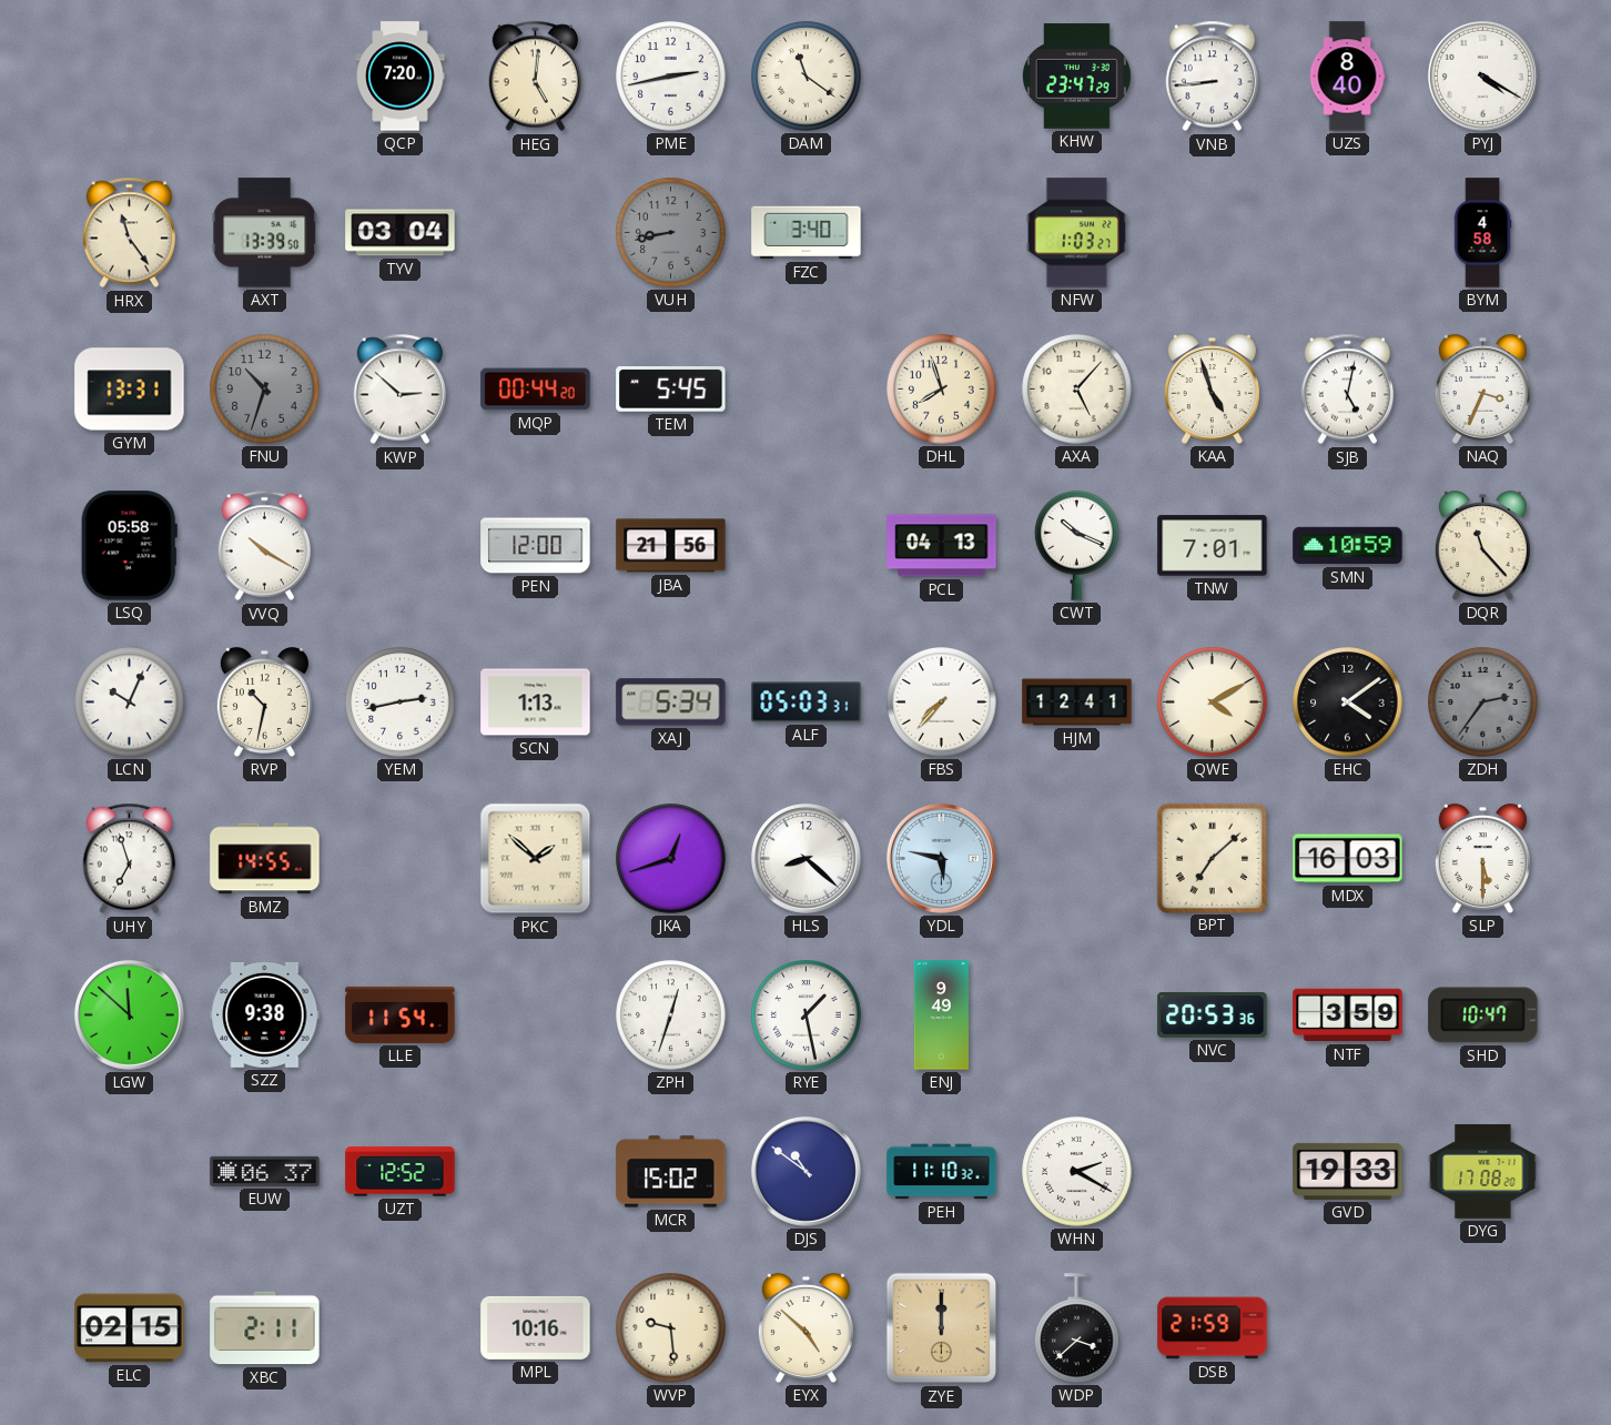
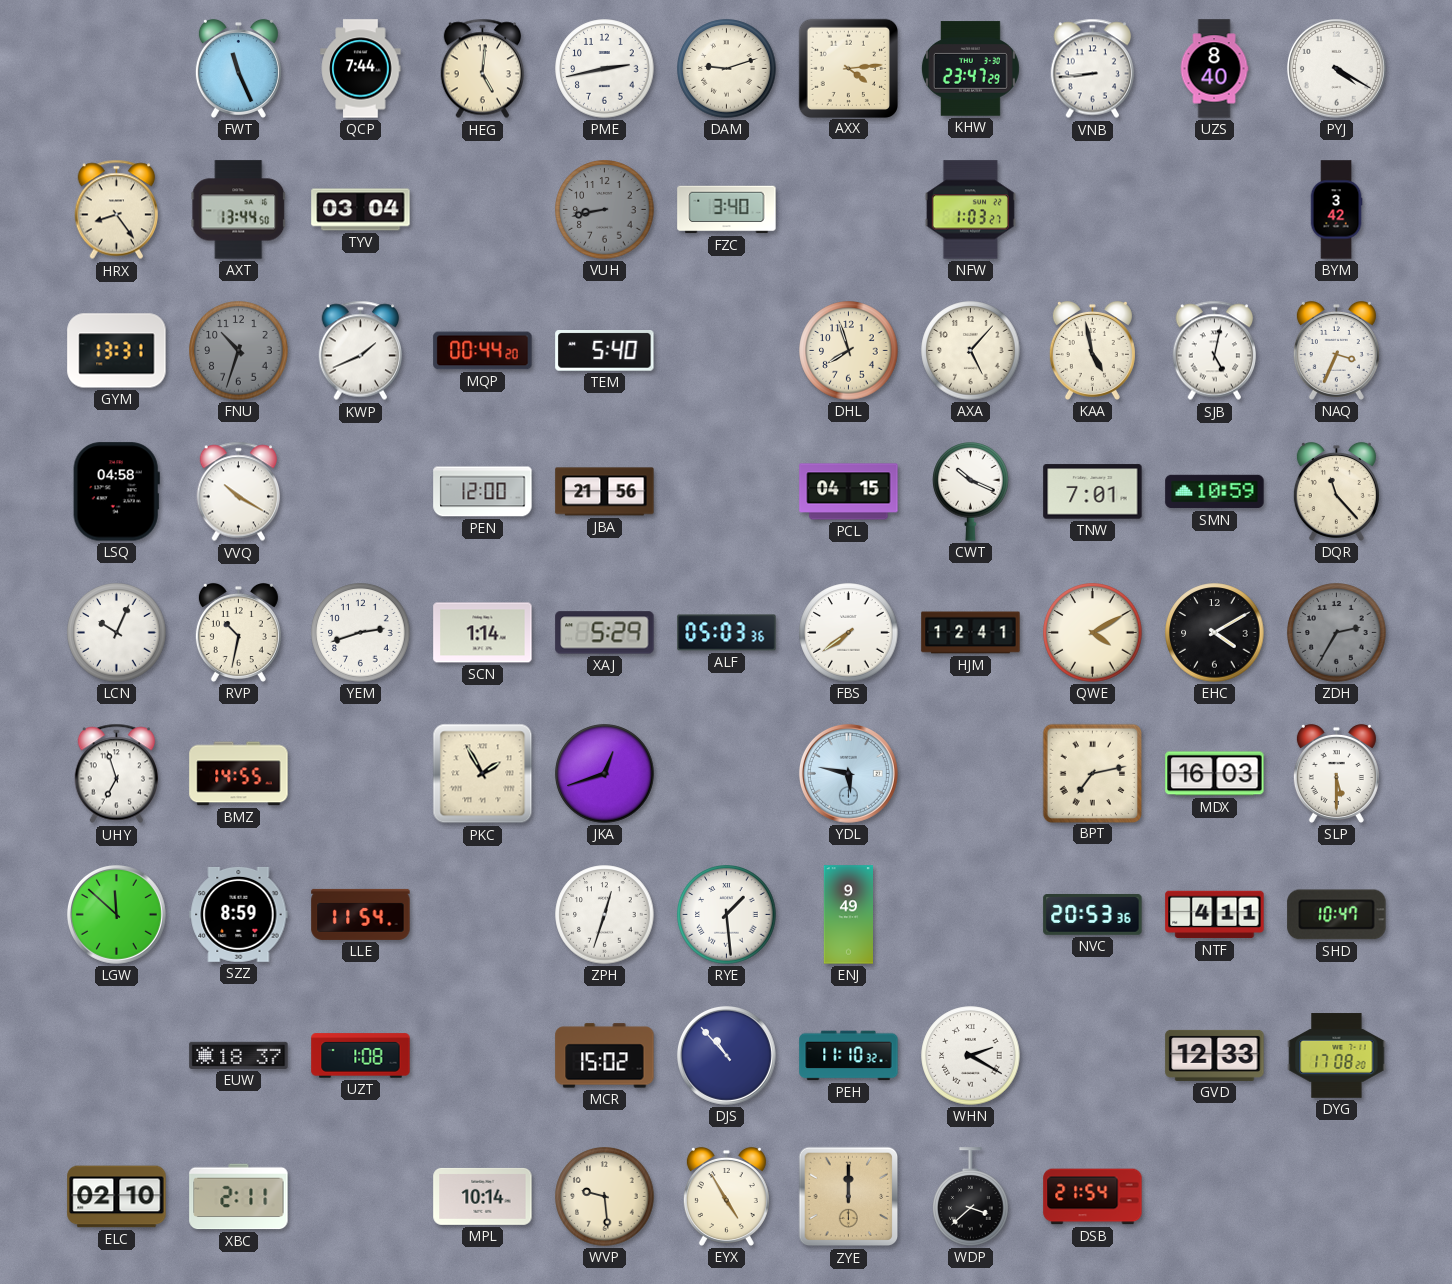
FWT: none -> 11:26
QCP: 7:20 -> 7:44
DAM: 11:21 -> 9:12
AXX: none -> 4:14
HRX: 11:24 -> 8:24
AXT: 13:39 -> 13:44
BYM: 4:58 -> 3:42
KWP: 2:52 -> 1:41
TEM: 5:45 -> 5:40
KAA: 4:57 -> 4:58
LSQ: 05:58 -> 04:58
PCL: 04:13 -> 04:15
YEM: 2:43 -> 2:42
SCN: 1:13 -> 1:14
XAJ: 5:34 -> 5:29
ALF: 05:03:31 -> 05:03:36
FBS: 7:37 -> 7:39
EHC: 4:09 -> 4:10
ZDH: 2:36 -> 2:35
PKC: 1:52 -> 1:55
HLS: 8:22 -> none
BPT: 7:08 -> 7:13
SZZ: 9:38 -> 8:59
RYE: 1:28 -> 1:29
NTF: 3:59 -> 4:11
EUW: 06:37 -> 18:37
UZT: 12:52 -> 1:08
DJS: 10:51 -> 10:53
GVD: 19:33 -> 12:33
ELC: 02:15 -> 02:10
MPL: 10:16 -> 10:14
EYX: 4:52 -> 4:55
DSB: 21:59 -> 21:54
